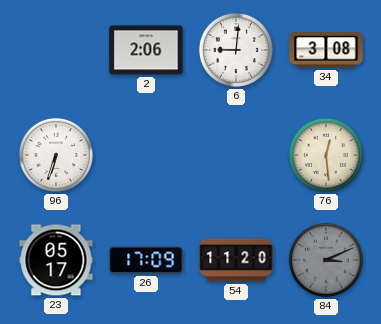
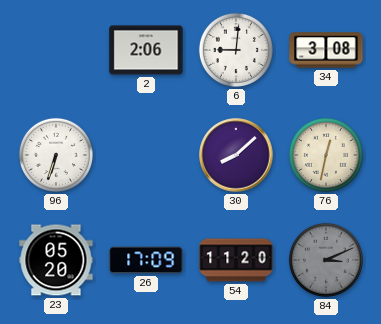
30: none -> 8:08
76: 12:29 -> 12:32
23: 05:17 -> 05:20
